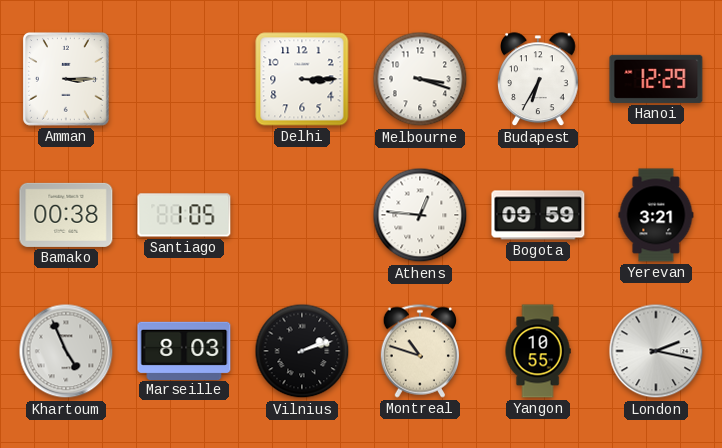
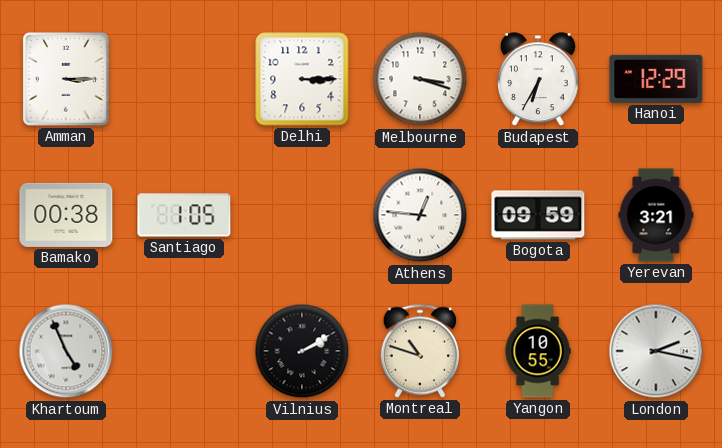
Marseille: 8:03 -> none
Vilnius: 2:12 -> 2:10
